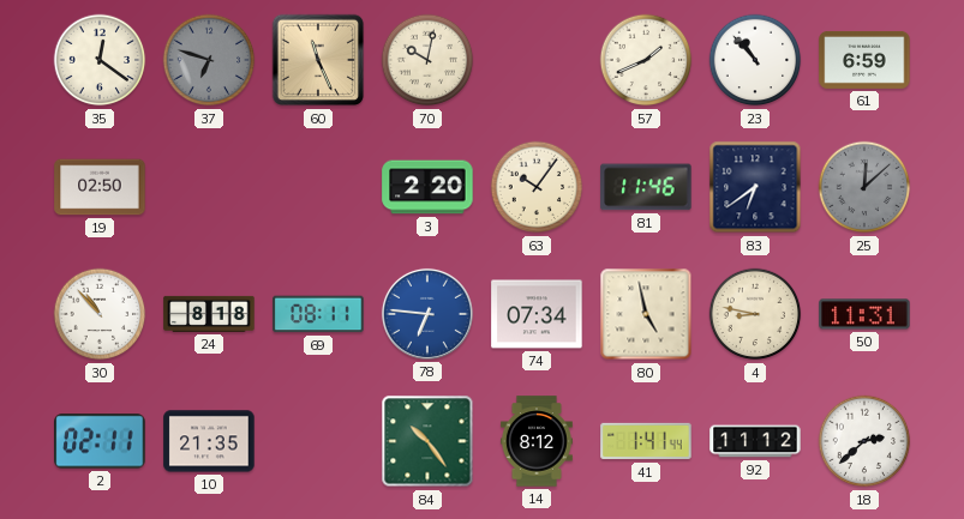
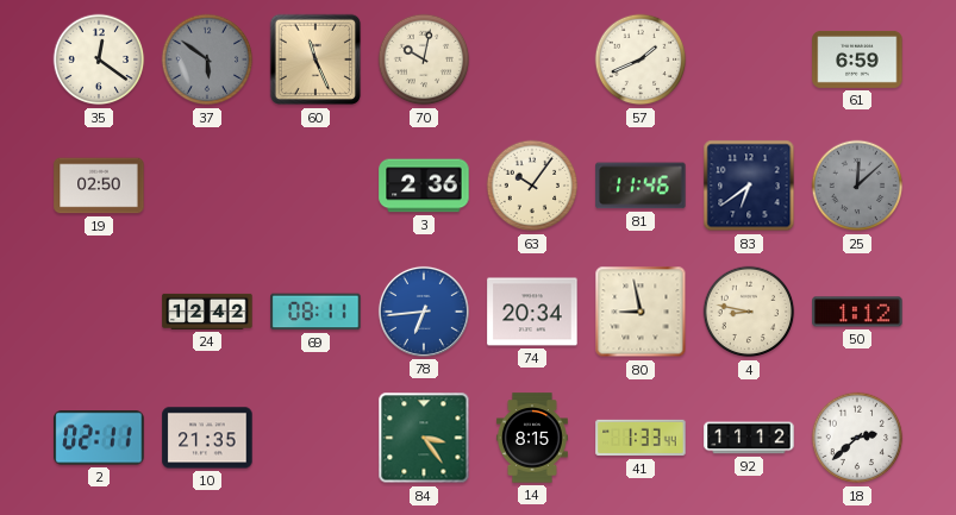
37: 6:48 -> 5:51
23: 10:53 -> none
3: 2:20 -> 2:36
30: 10:53 -> none
24: 8:18 -> 12:42
78: 6:46 -> 6:44
74: 07:34 -> 20:34
80: 4:58 -> 8:58
50: 11:31 -> 1:12
84: 10:24 -> 3:24
14: 8:12 -> 8:15
41: 1:41 -> 1:33
